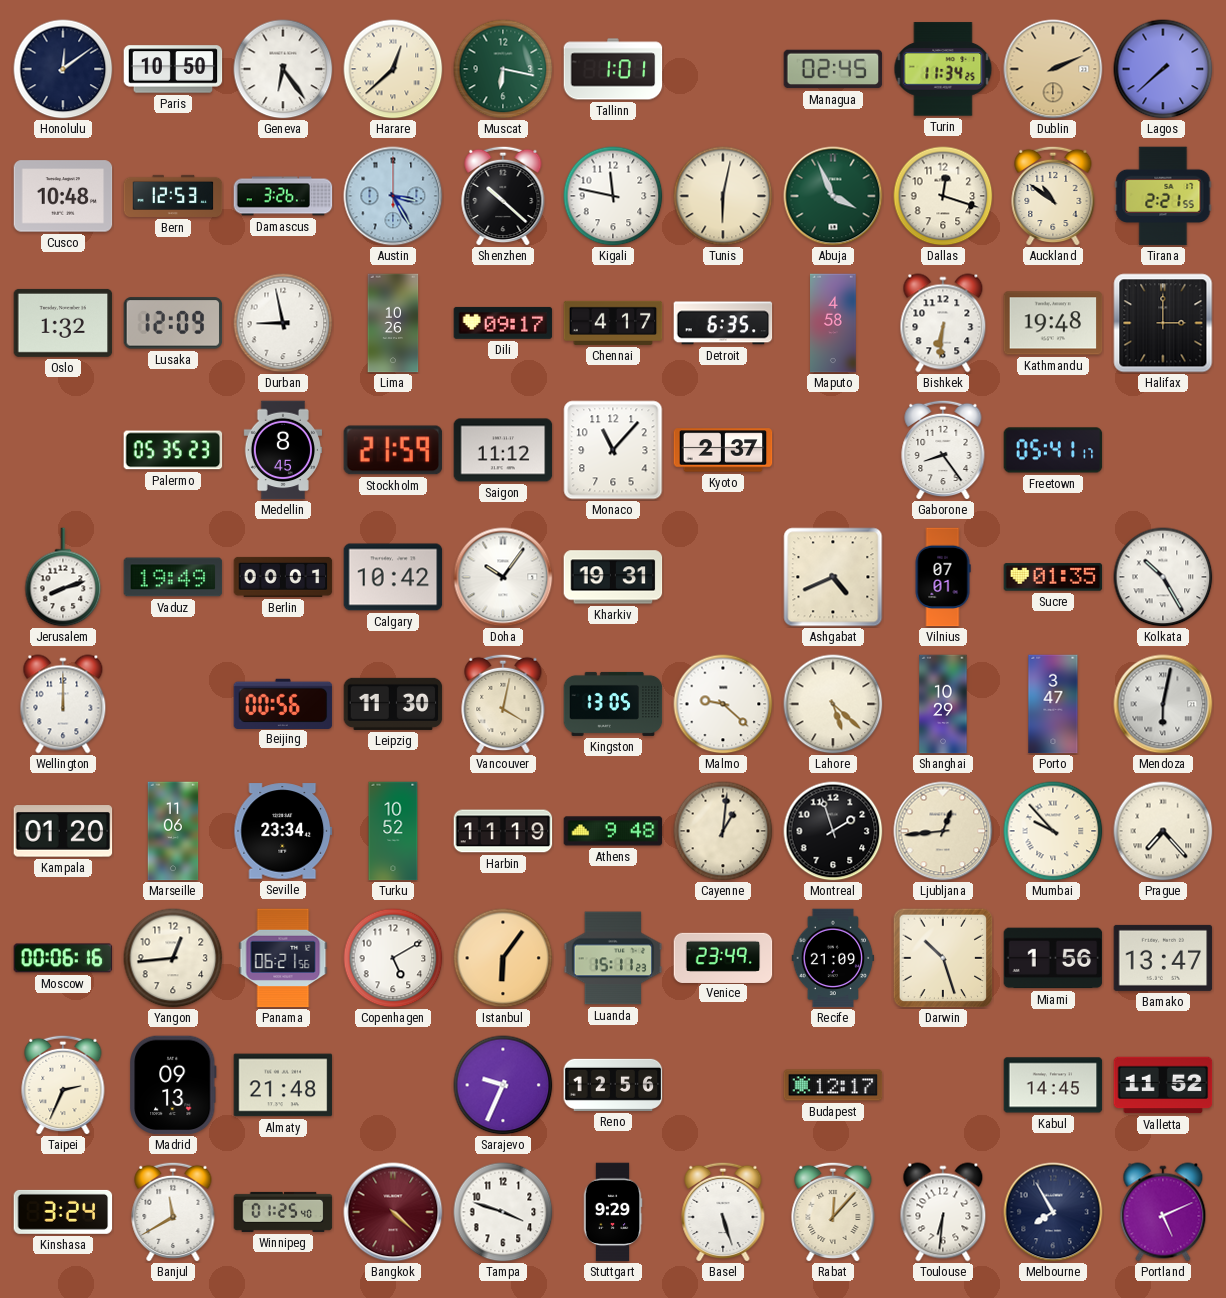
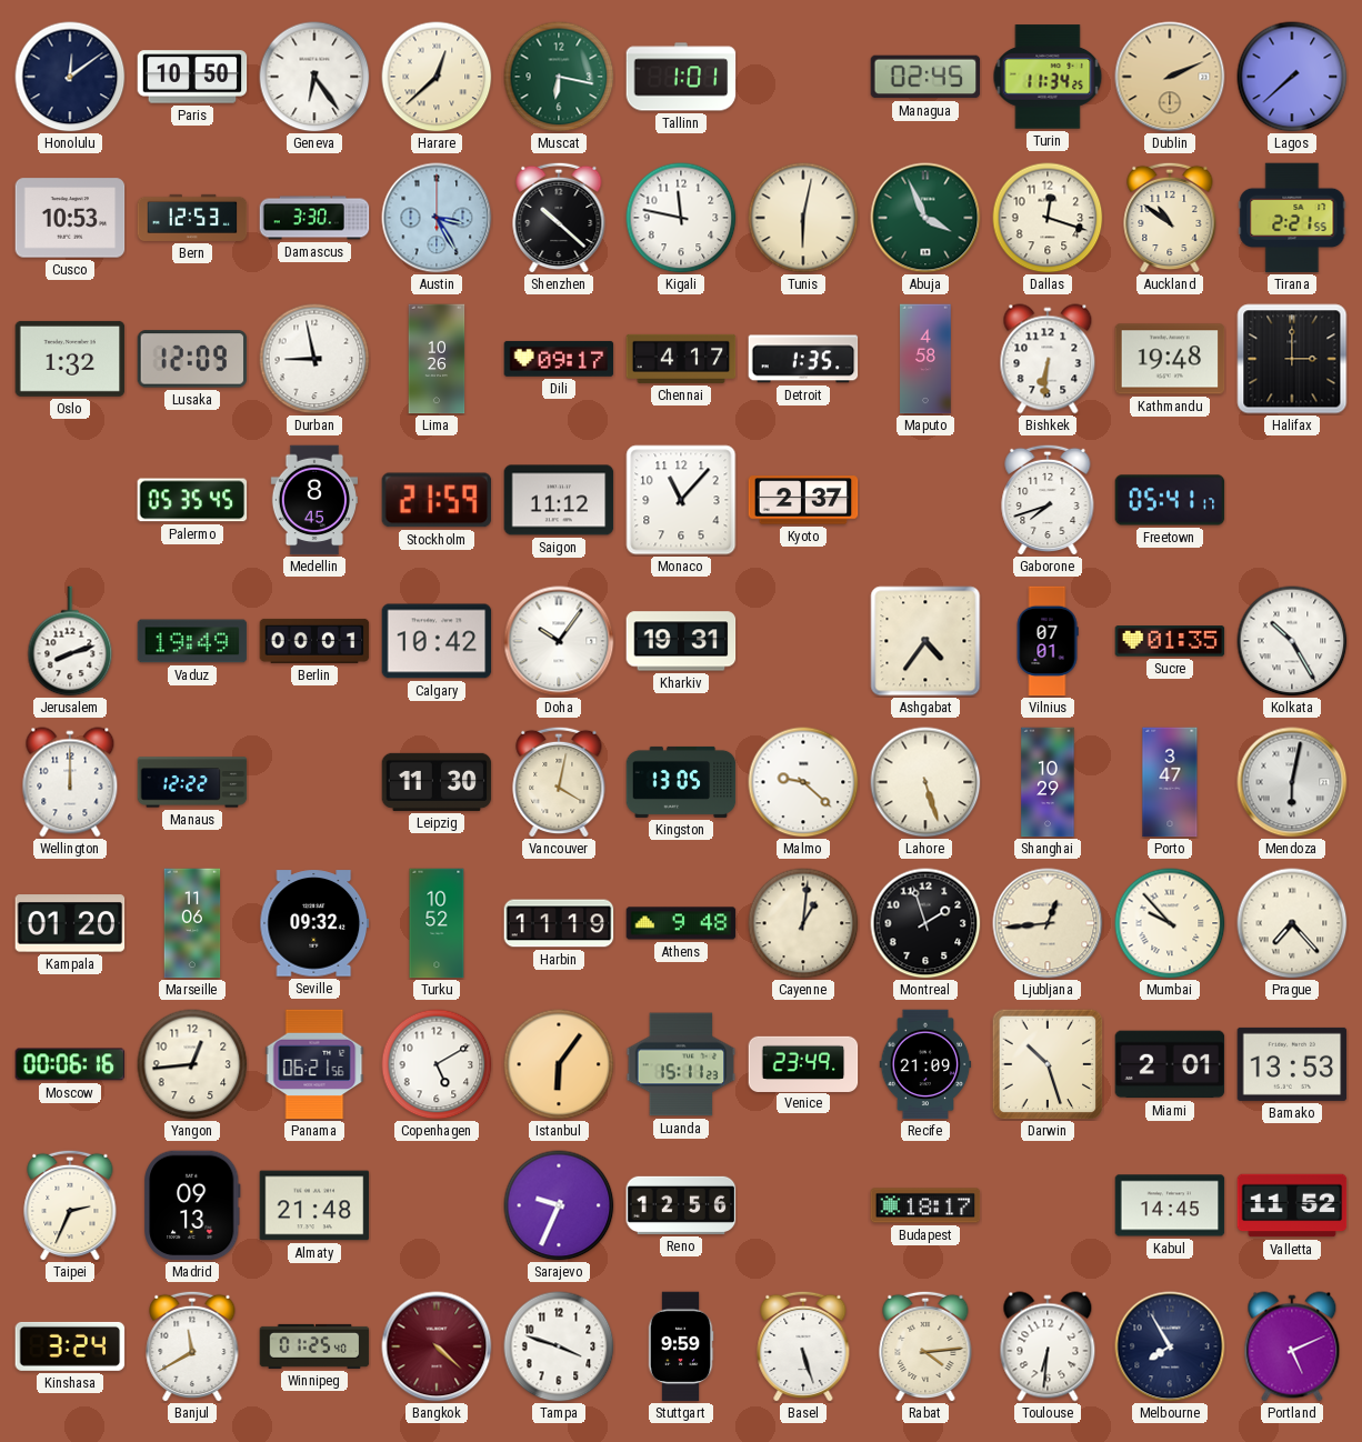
Cusco: 10:48 -> 10:53
Damascus: 3:26 -> 3:30
Detroit: 6:35 -> 1:35
Palermo: 05:35:23 -> 05:35:45
Gaborone: 8:24 -> 7:42
Ashgabat: 4:41 -> 4:36
Manaus: none -> 12:22
Beijing: 00:56 -> none
Lahore: 5:22 -> 5:27
Seville: 23:34 -> 09:32
Miami: 1:56 -> 2:01
Bamako: 13:47 -> 13:53
Budapest: 12:17 -> 18:17
Stuttgart: 9:29 -> 9:59
Rabat: 12:07 -> 4:14
